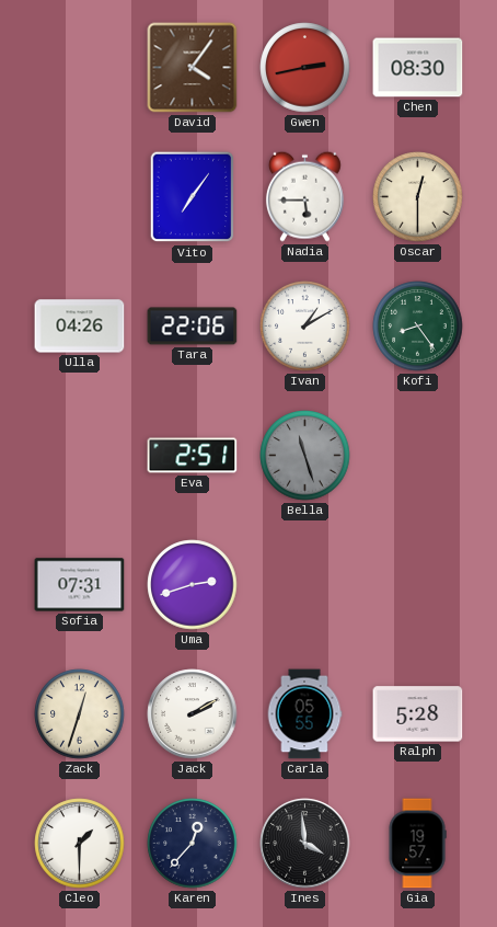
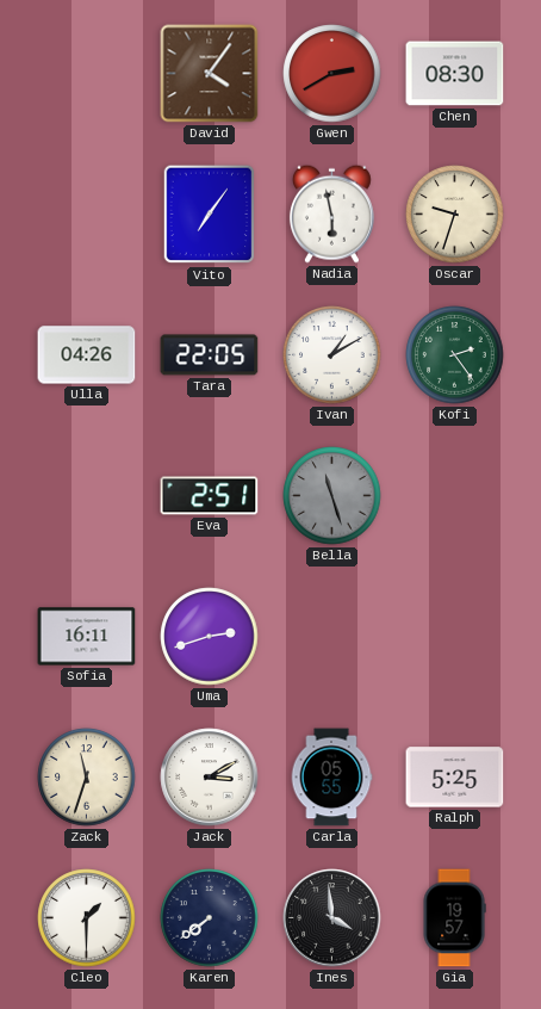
Gwen: 2:43 -> 2:40
Nadia: 5:45 -> 5:58
Oscar: 12:30 -> 9:33
Tara: 22:06 -> 22:05
Kofi: 8:24 -> 2:24
Sofia: 07:31 -> 16:11
Zack: 12:33 -> 11:33
Jack: 2:10 -> 3:10
Ralph: 5:28 -> 5:25
Karen: 12:37 -> 7:39
